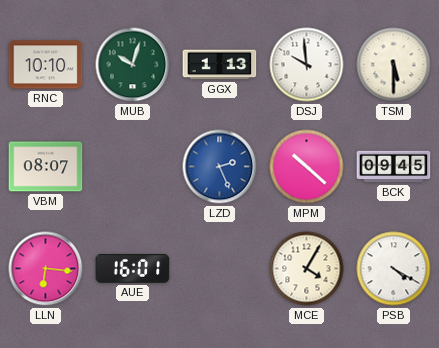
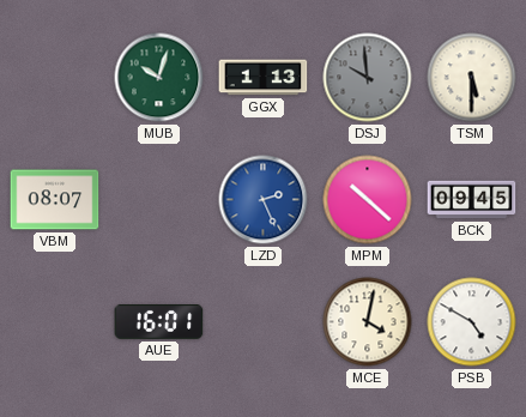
RNC: 10:10 -> none
DSJ dial: white -> grey
LLN: 6:16 -> none
MCE: 4:05 -> 4:02
PSB: 4:20 -> 4:50
